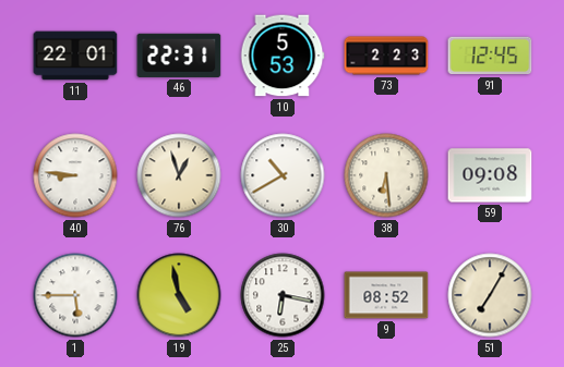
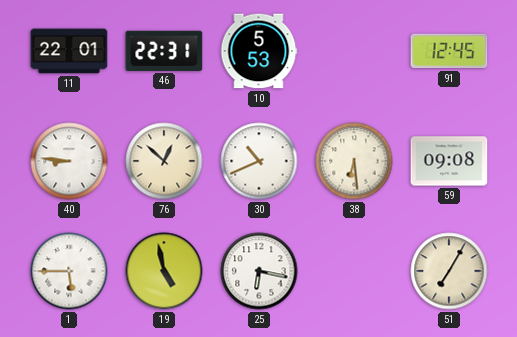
73: 2:23 -> none
76: 12:57 -> 12:52
30: 10:40 -> 10:41
9: 08:52 -> none
